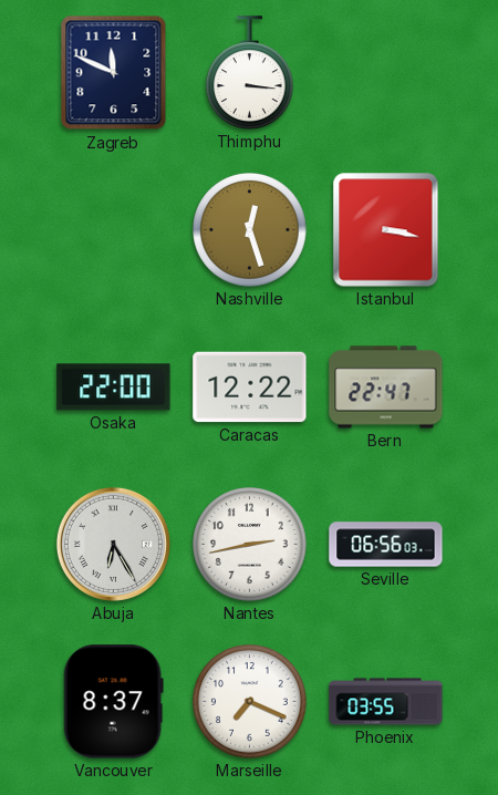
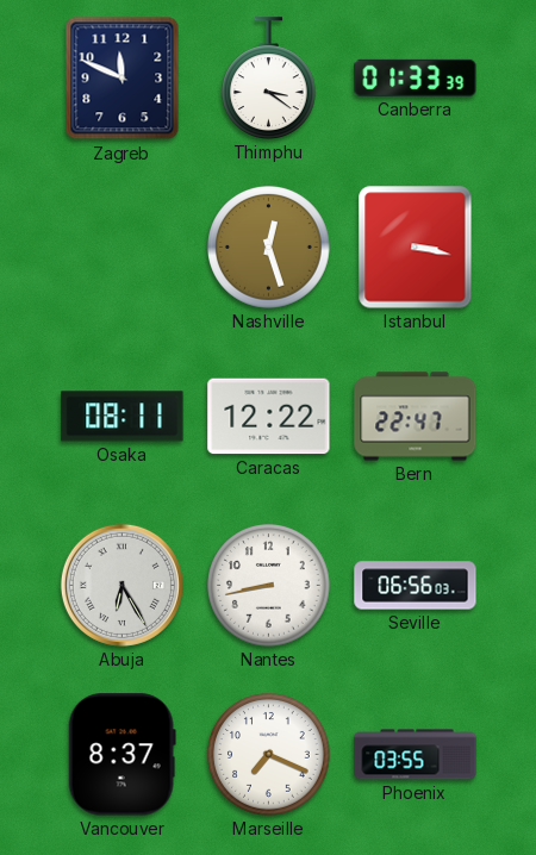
Thimphu: 3:16 -> 3:21
Canberra: none -> 01:33
Osaka: 22:00 -> 08:11
Nantes: 2:43 -> 8:43
